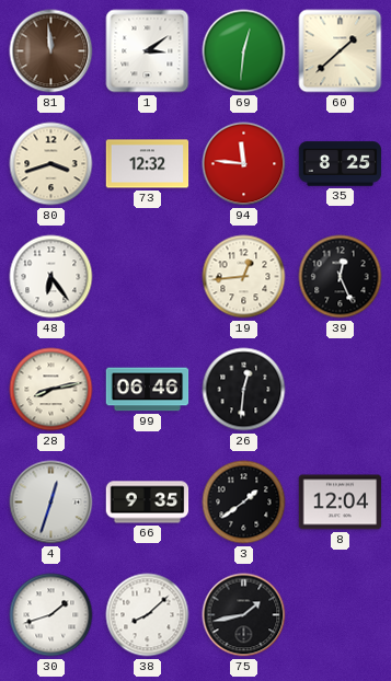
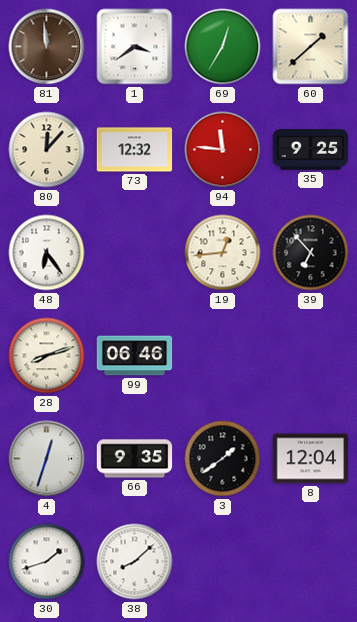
1: 3:09 -> 3:39
69: 12:31 -> 12:35
80: 3:42 -> 12:07
35: 8:25 -> 9:25
39: 12:26 -> 6:53
28: 8:13 -> 8:12
26: 12:31 -> none
75: 1:43 -> none
